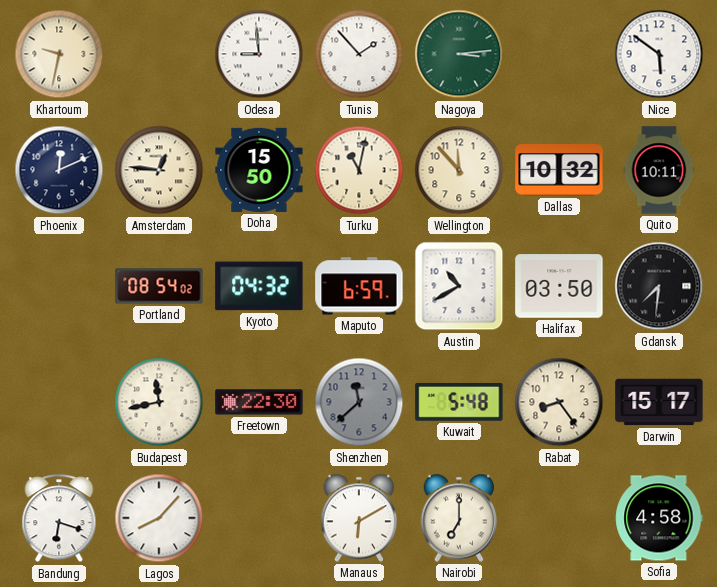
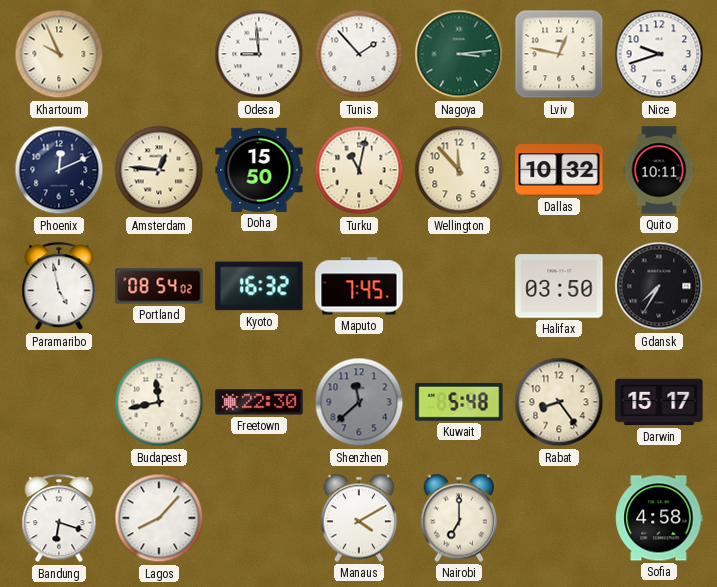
Khartoum: 9:32 -> 9:56
Lviv: none -> 12:47
Nice: 5:51 -> 9:42
Paramaribo: none -> 4:58
Kyoto: 04:32 -> 16:32
Maputo: 6:59 -> 7:45
Austin: 10:40 -> none
Gdansk: 7:31 -> 7:35
Manaus: 6:10 -> 4:10
